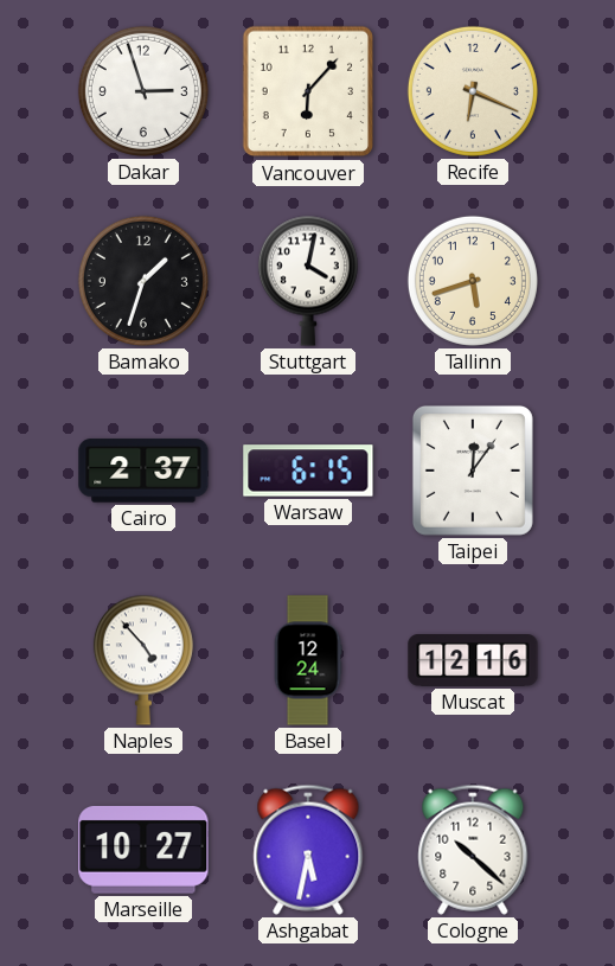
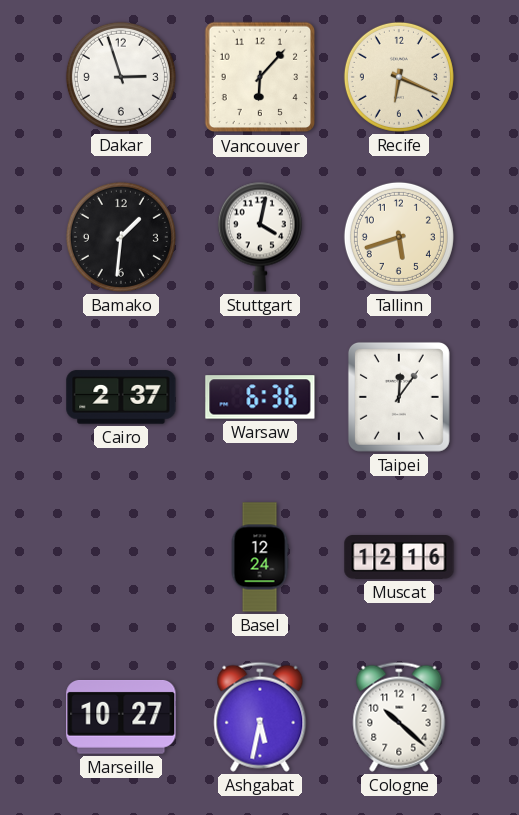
Bamako: 1:33 -> 1:31
Warsaw: 6:15 -> 6:36
Naples: 4:53 -> none
